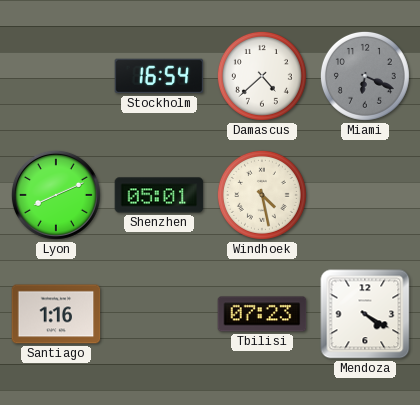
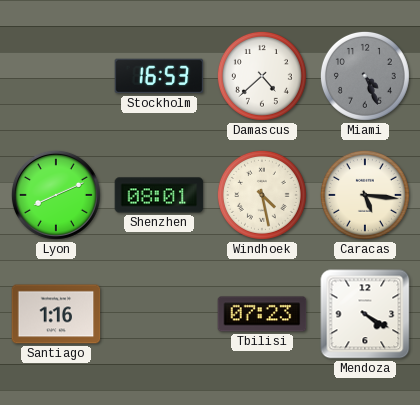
Stockholm: 16:54 -> 16:53
Miami: 6:19 -> 4:26
Shenzhen: 05:01 -> 08:01
Caracas: none -> 5:16
